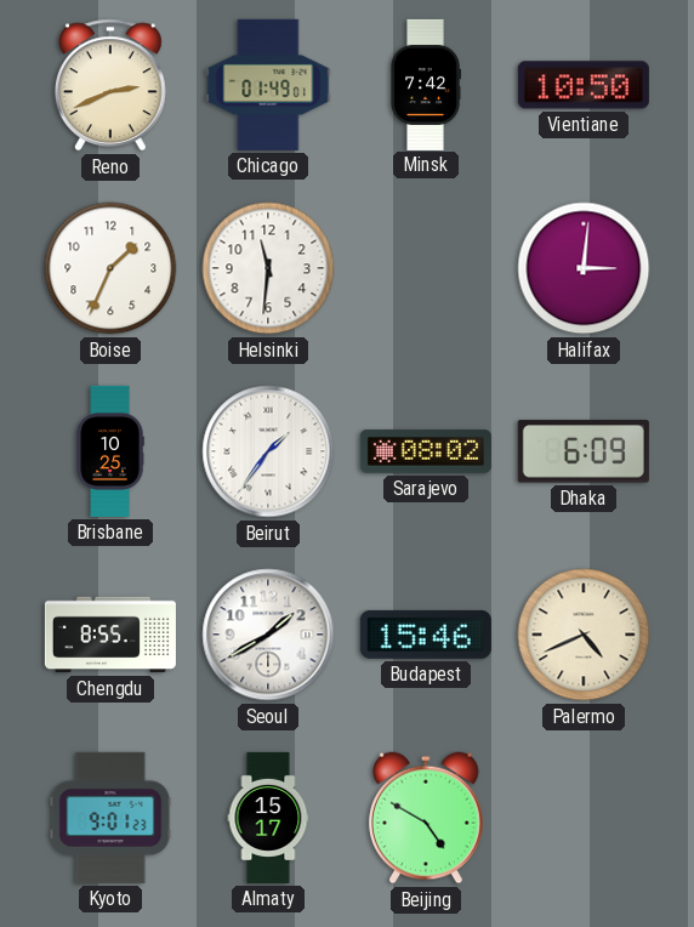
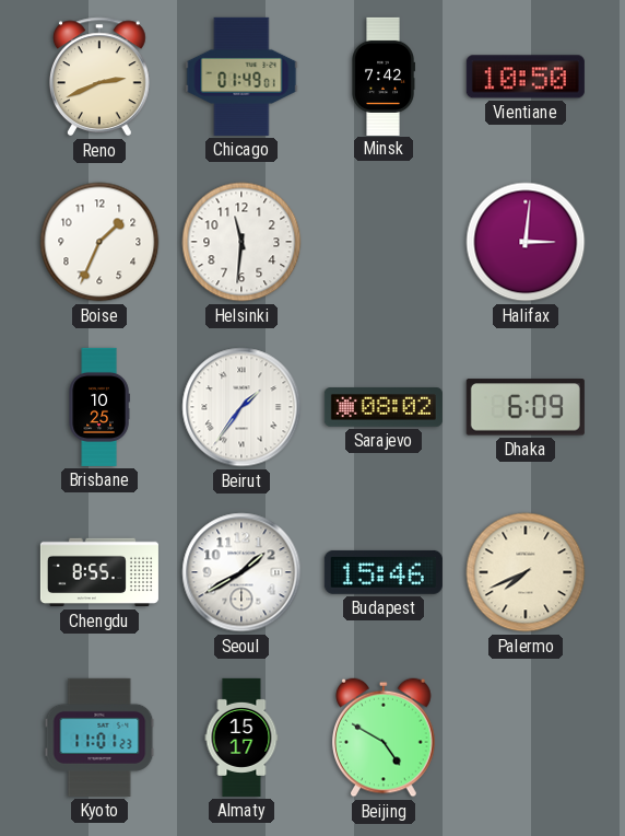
Palermo: 4:41 -> 7:41
Kyoto: 9:01 -> 11:01
